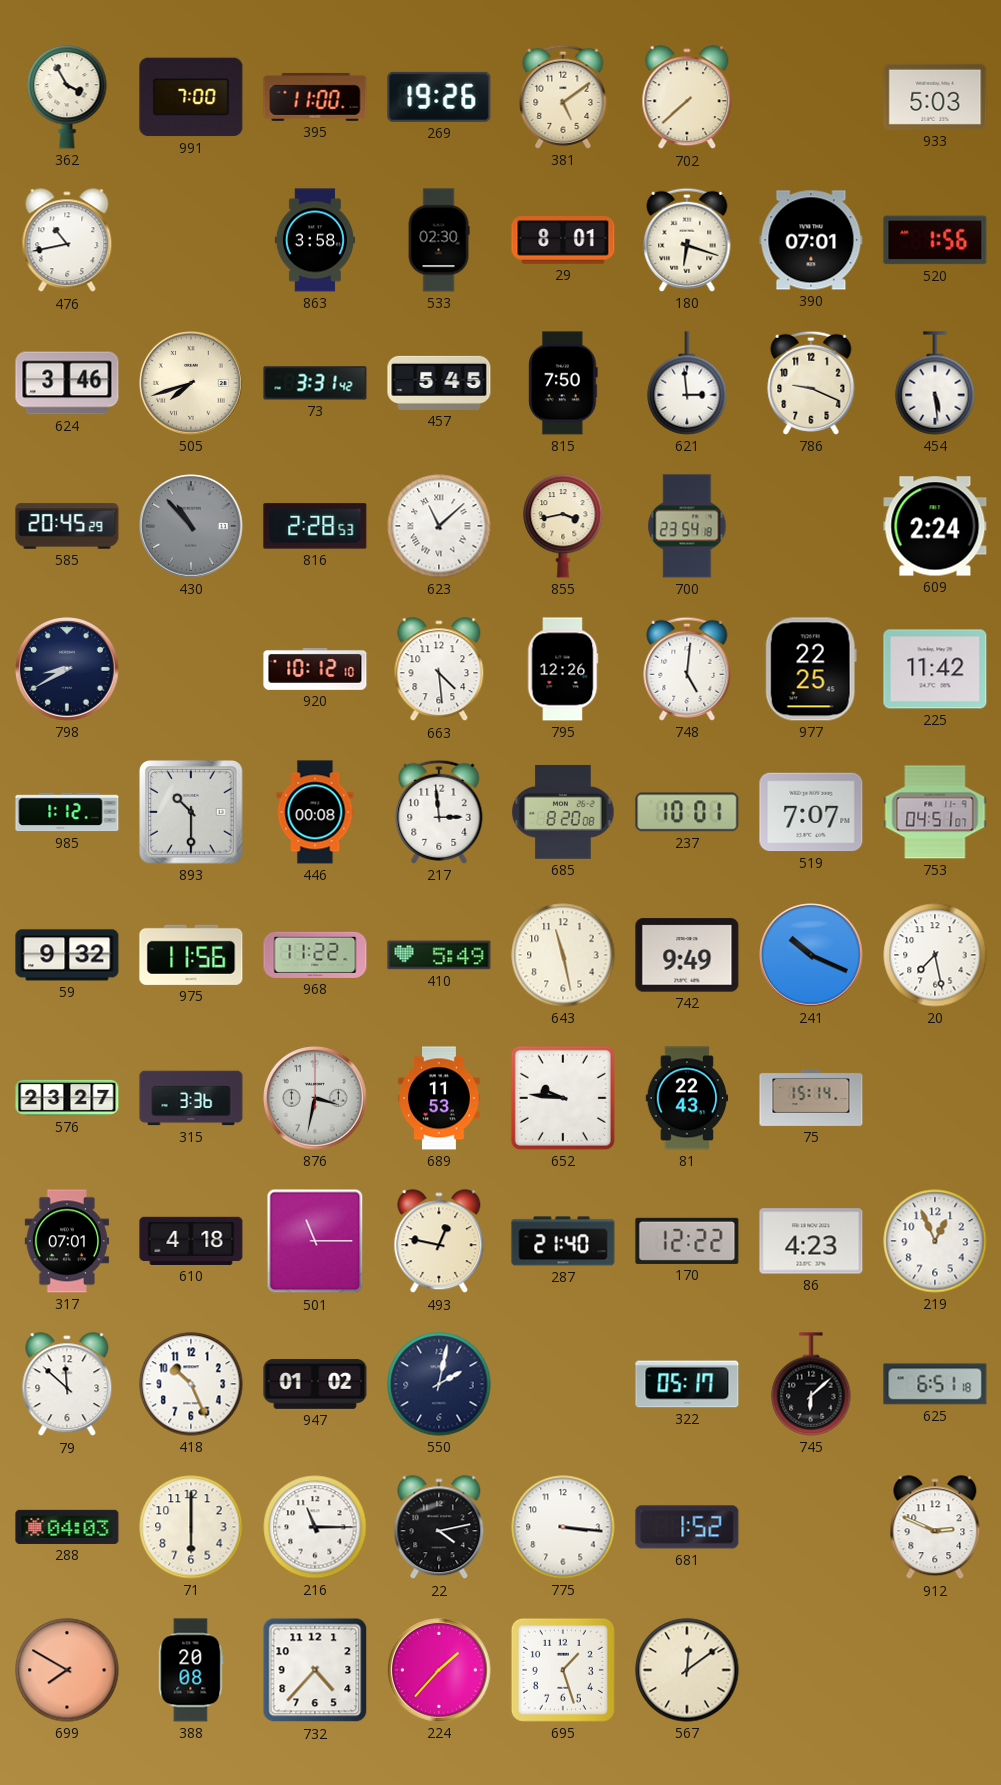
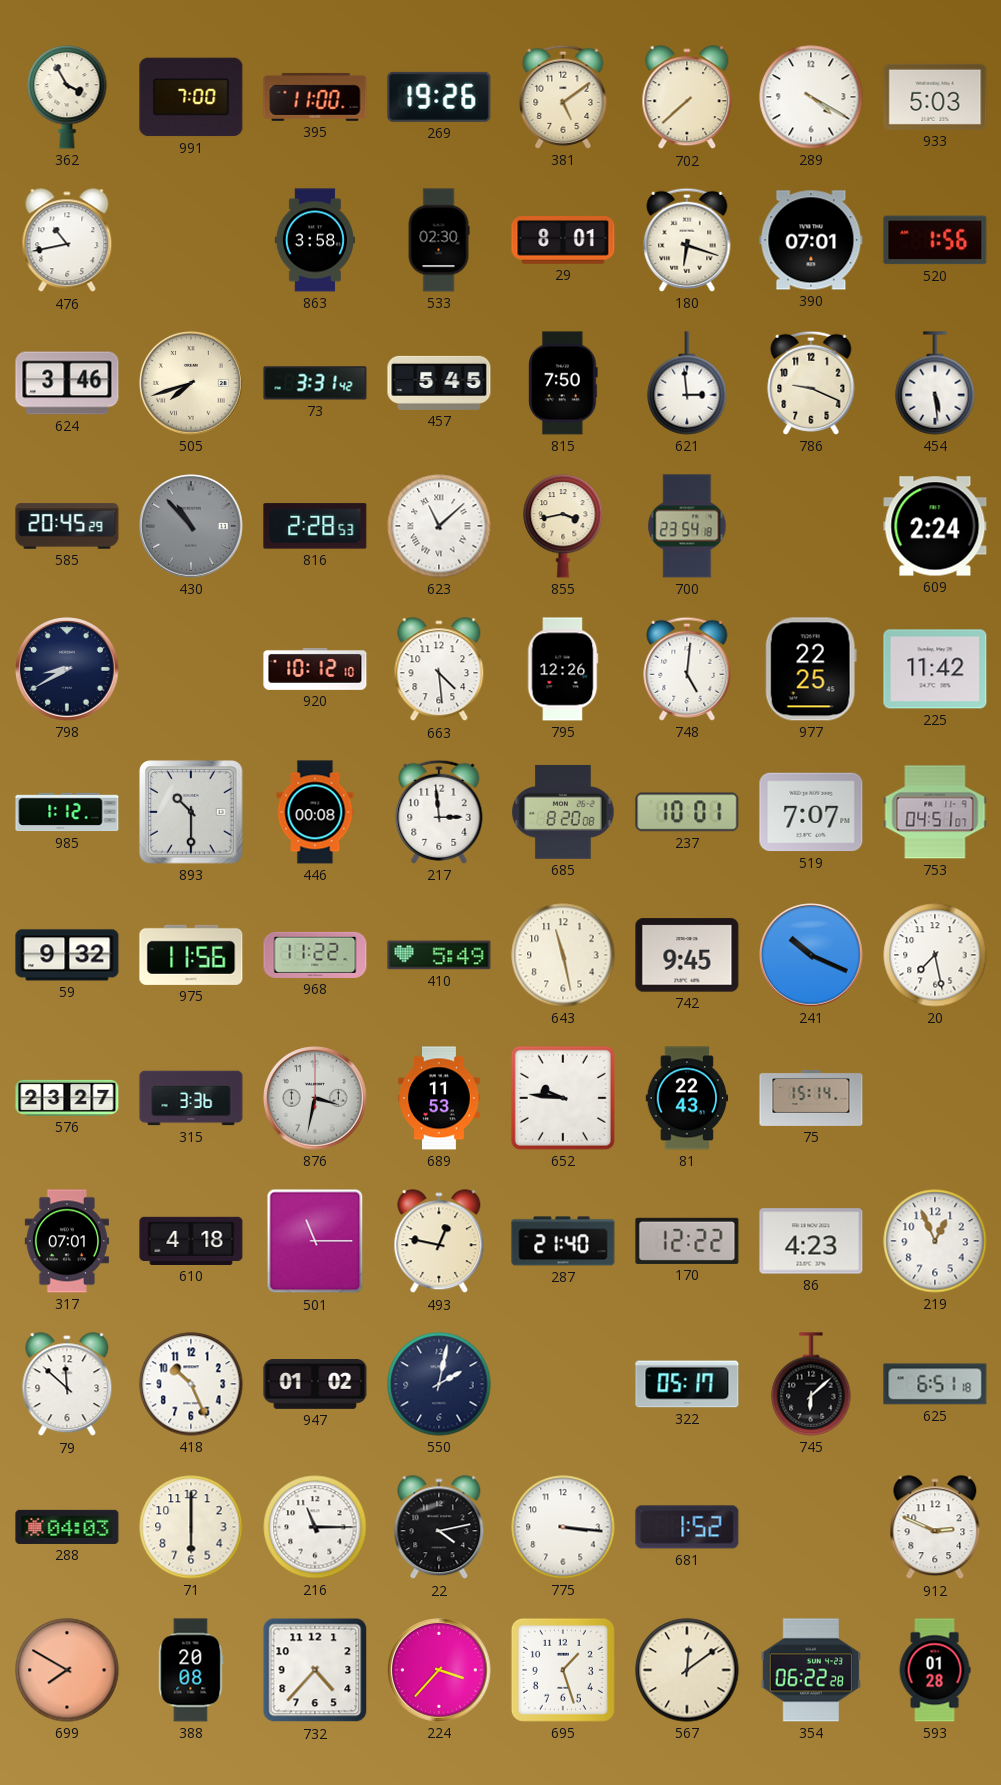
289: none -> 4:20
742: 9:49 -> 9:45
224: 1:37 -> 3:37
354: none -> 06:22
593: none -> 01:28
